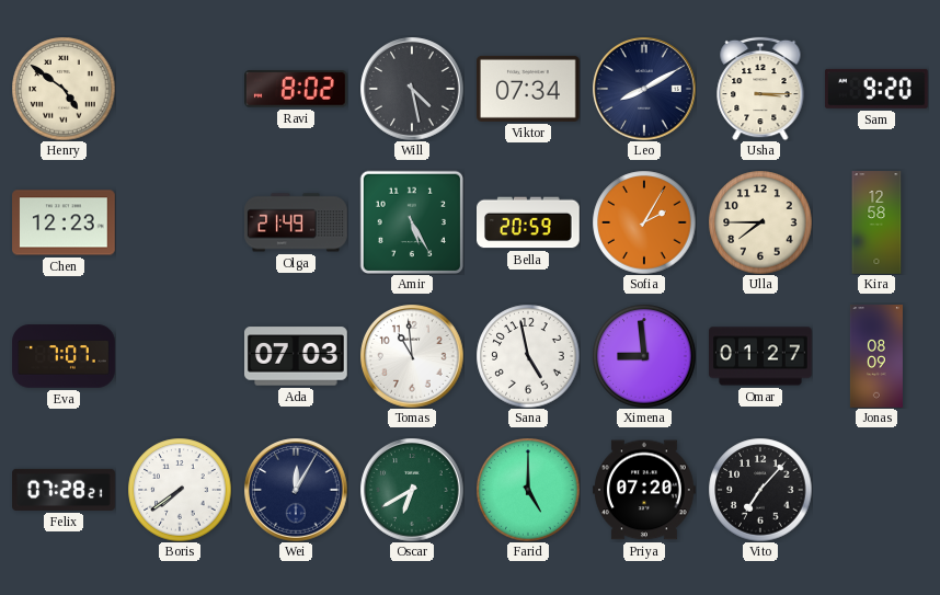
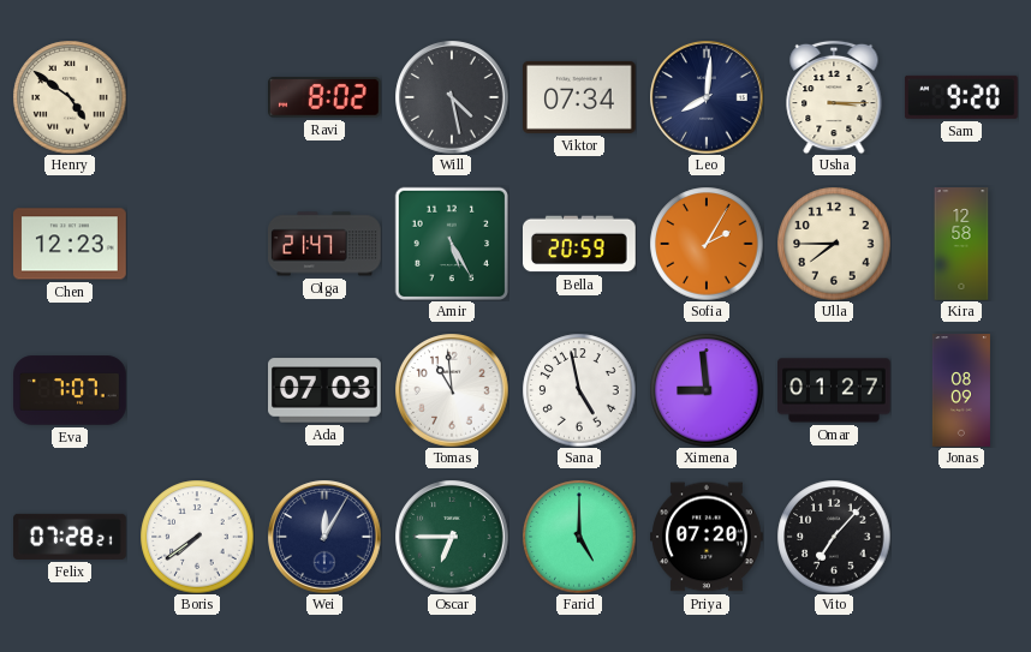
Leo: 8:10 -> 8:01
Olga: 21:49 -> 21:47
Oscar: 6:40 -> 6:45
